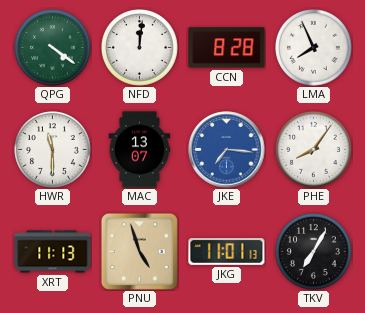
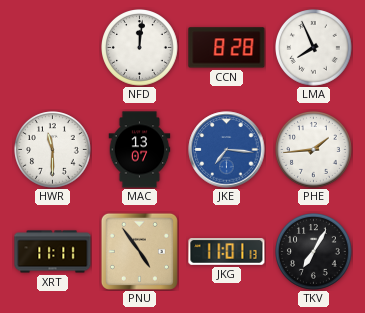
QPG: 4:21 -> none
PHE: 8:06 -> 1:44
XRT: 11:13 -> 11:11
PNU: 4:57 -> 4:54
